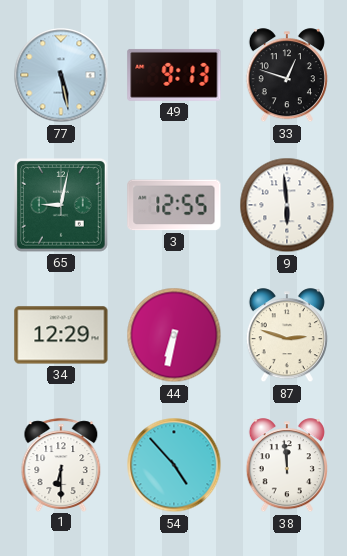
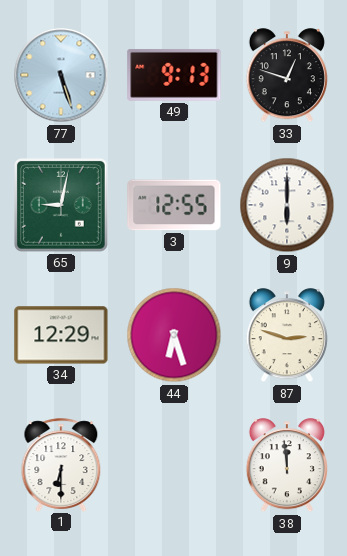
77: 5:28 -> 5:27
9: 5:59 -> 6:00
44: 6:32 -> 6:27
54: 4:53 -> none
